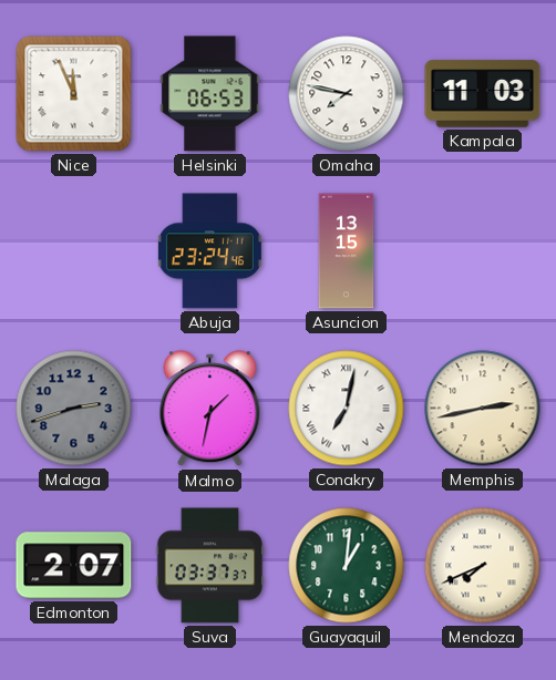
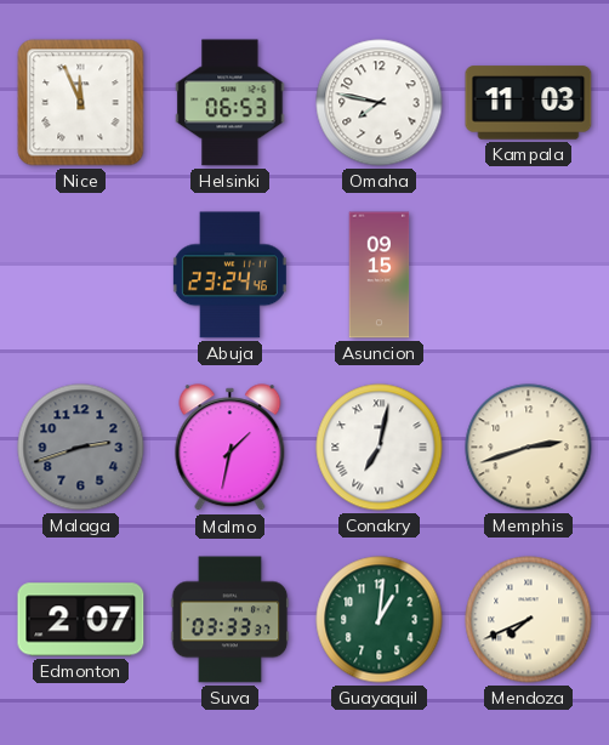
Asuncion: 13:15 -> 09:15
Memphis: 2:43 -> 2:42
Suva: 03:37 -> 03:33
